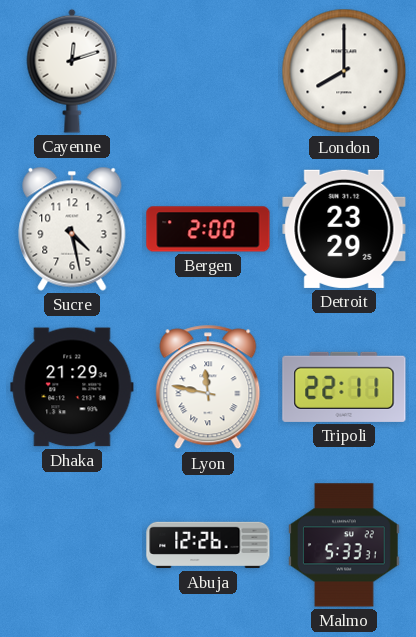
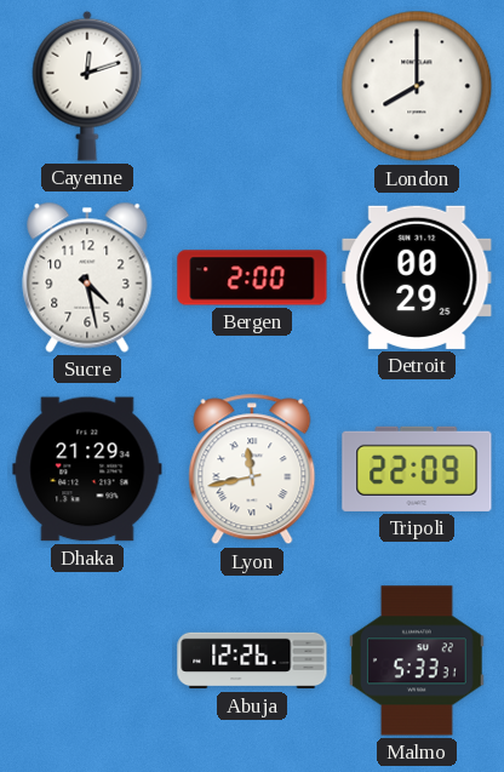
Detroit: 23:29 -> 00:29
Lyon: 11:47 -> 11:43
Tripoli: 22:11 -> 22:09
